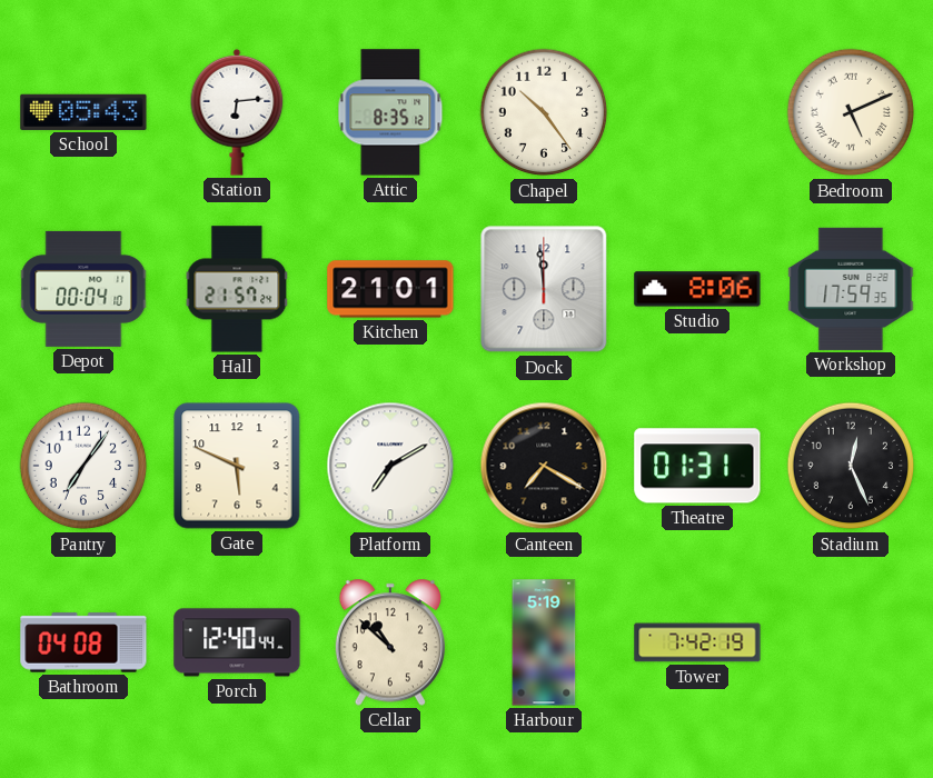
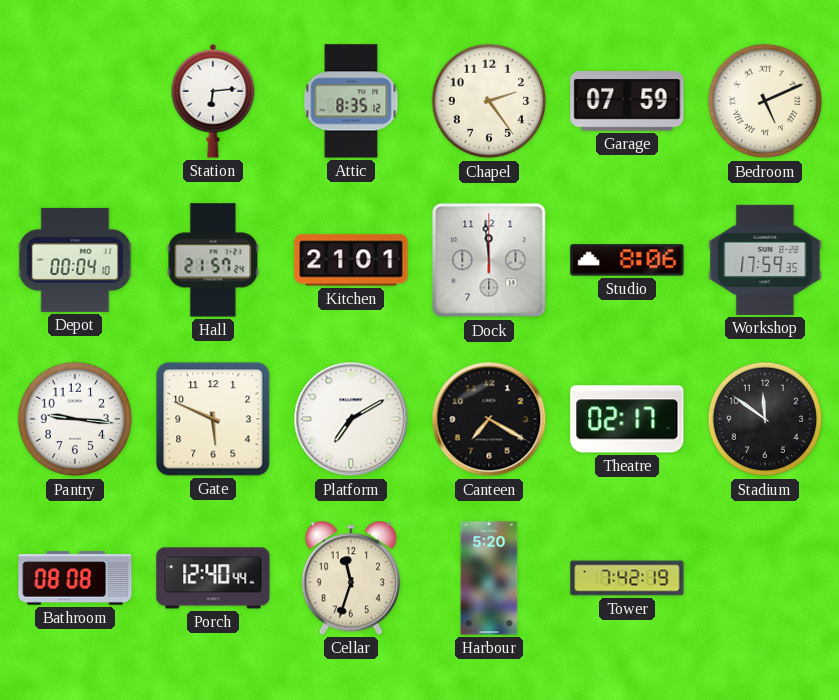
School: 05:43 -> none
Chapel: 10:24 -> 2:24
Garage: none -> 07:59
Pantry: 7:06 -> 9:16
Theatre: 01:31 -> 02:17
Stadium: 12:26 -> 11:51
Bathroom: 04:08 -> 08:08
Cellar: 10:52 -> 11:33
Harbour: 5:19 -> 5:20
